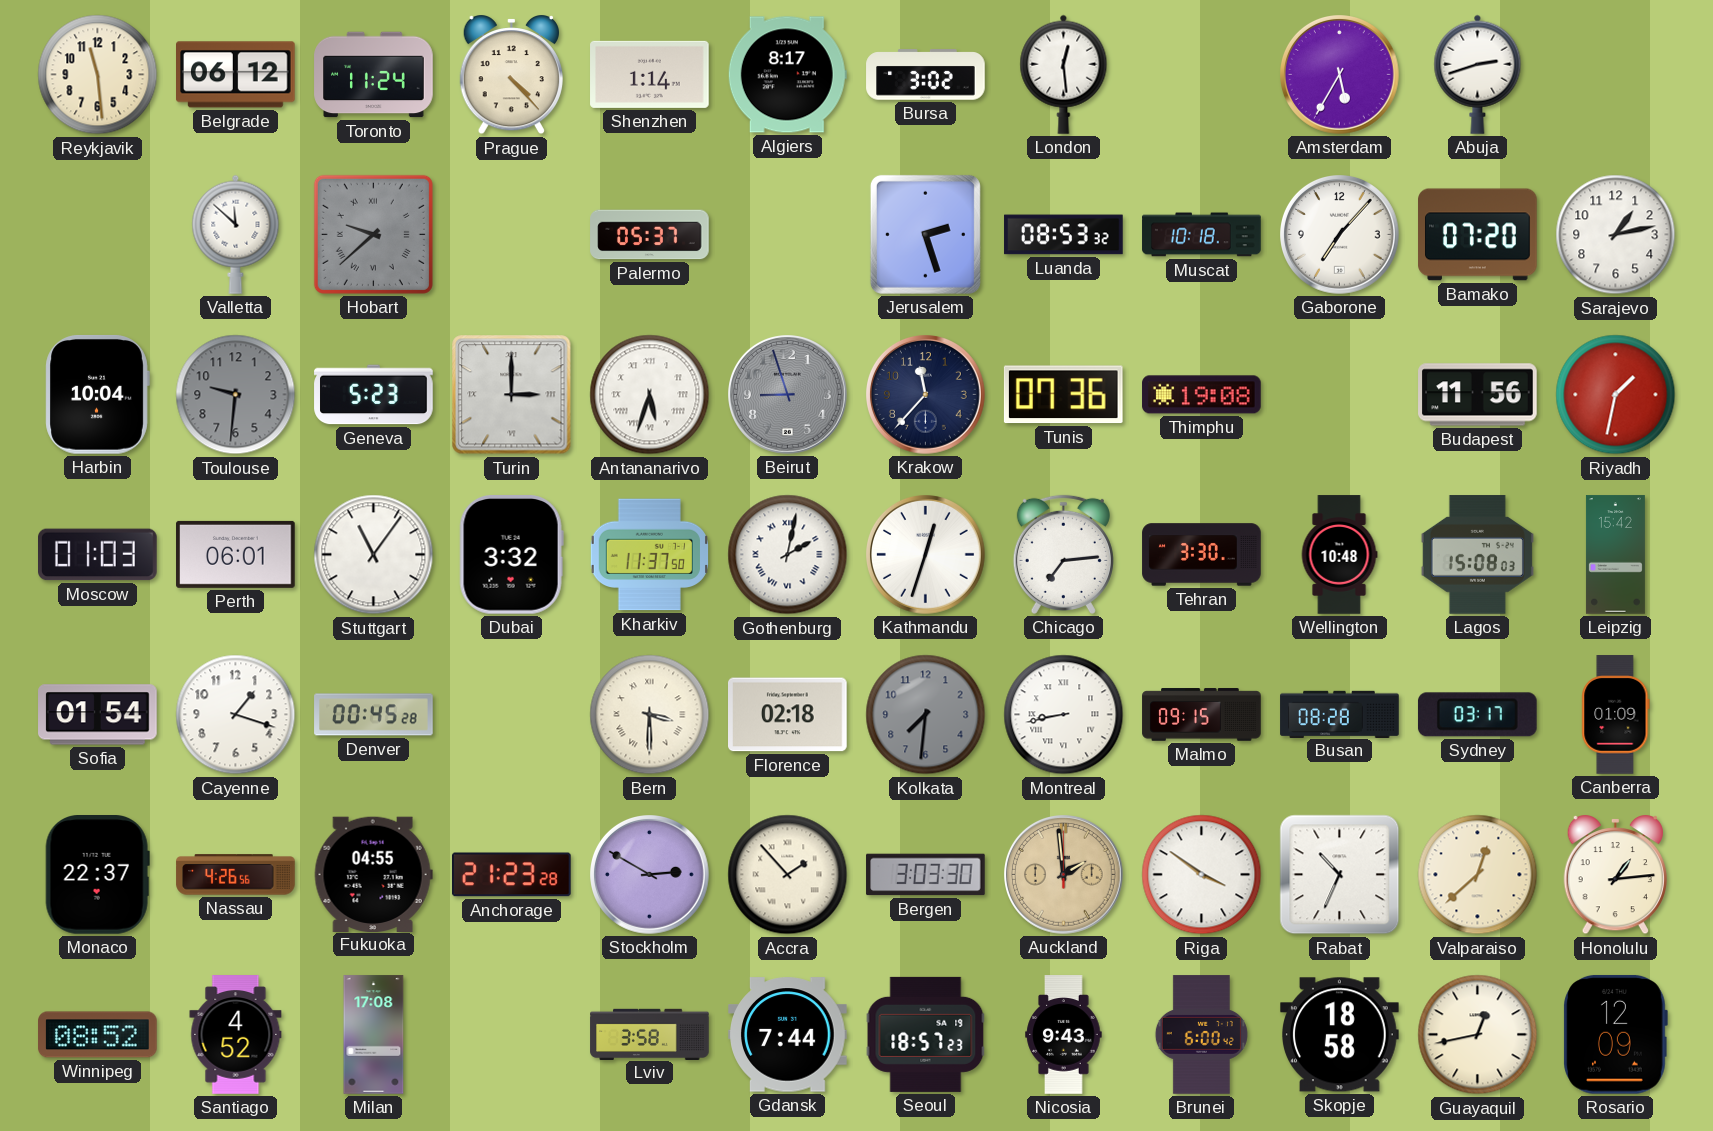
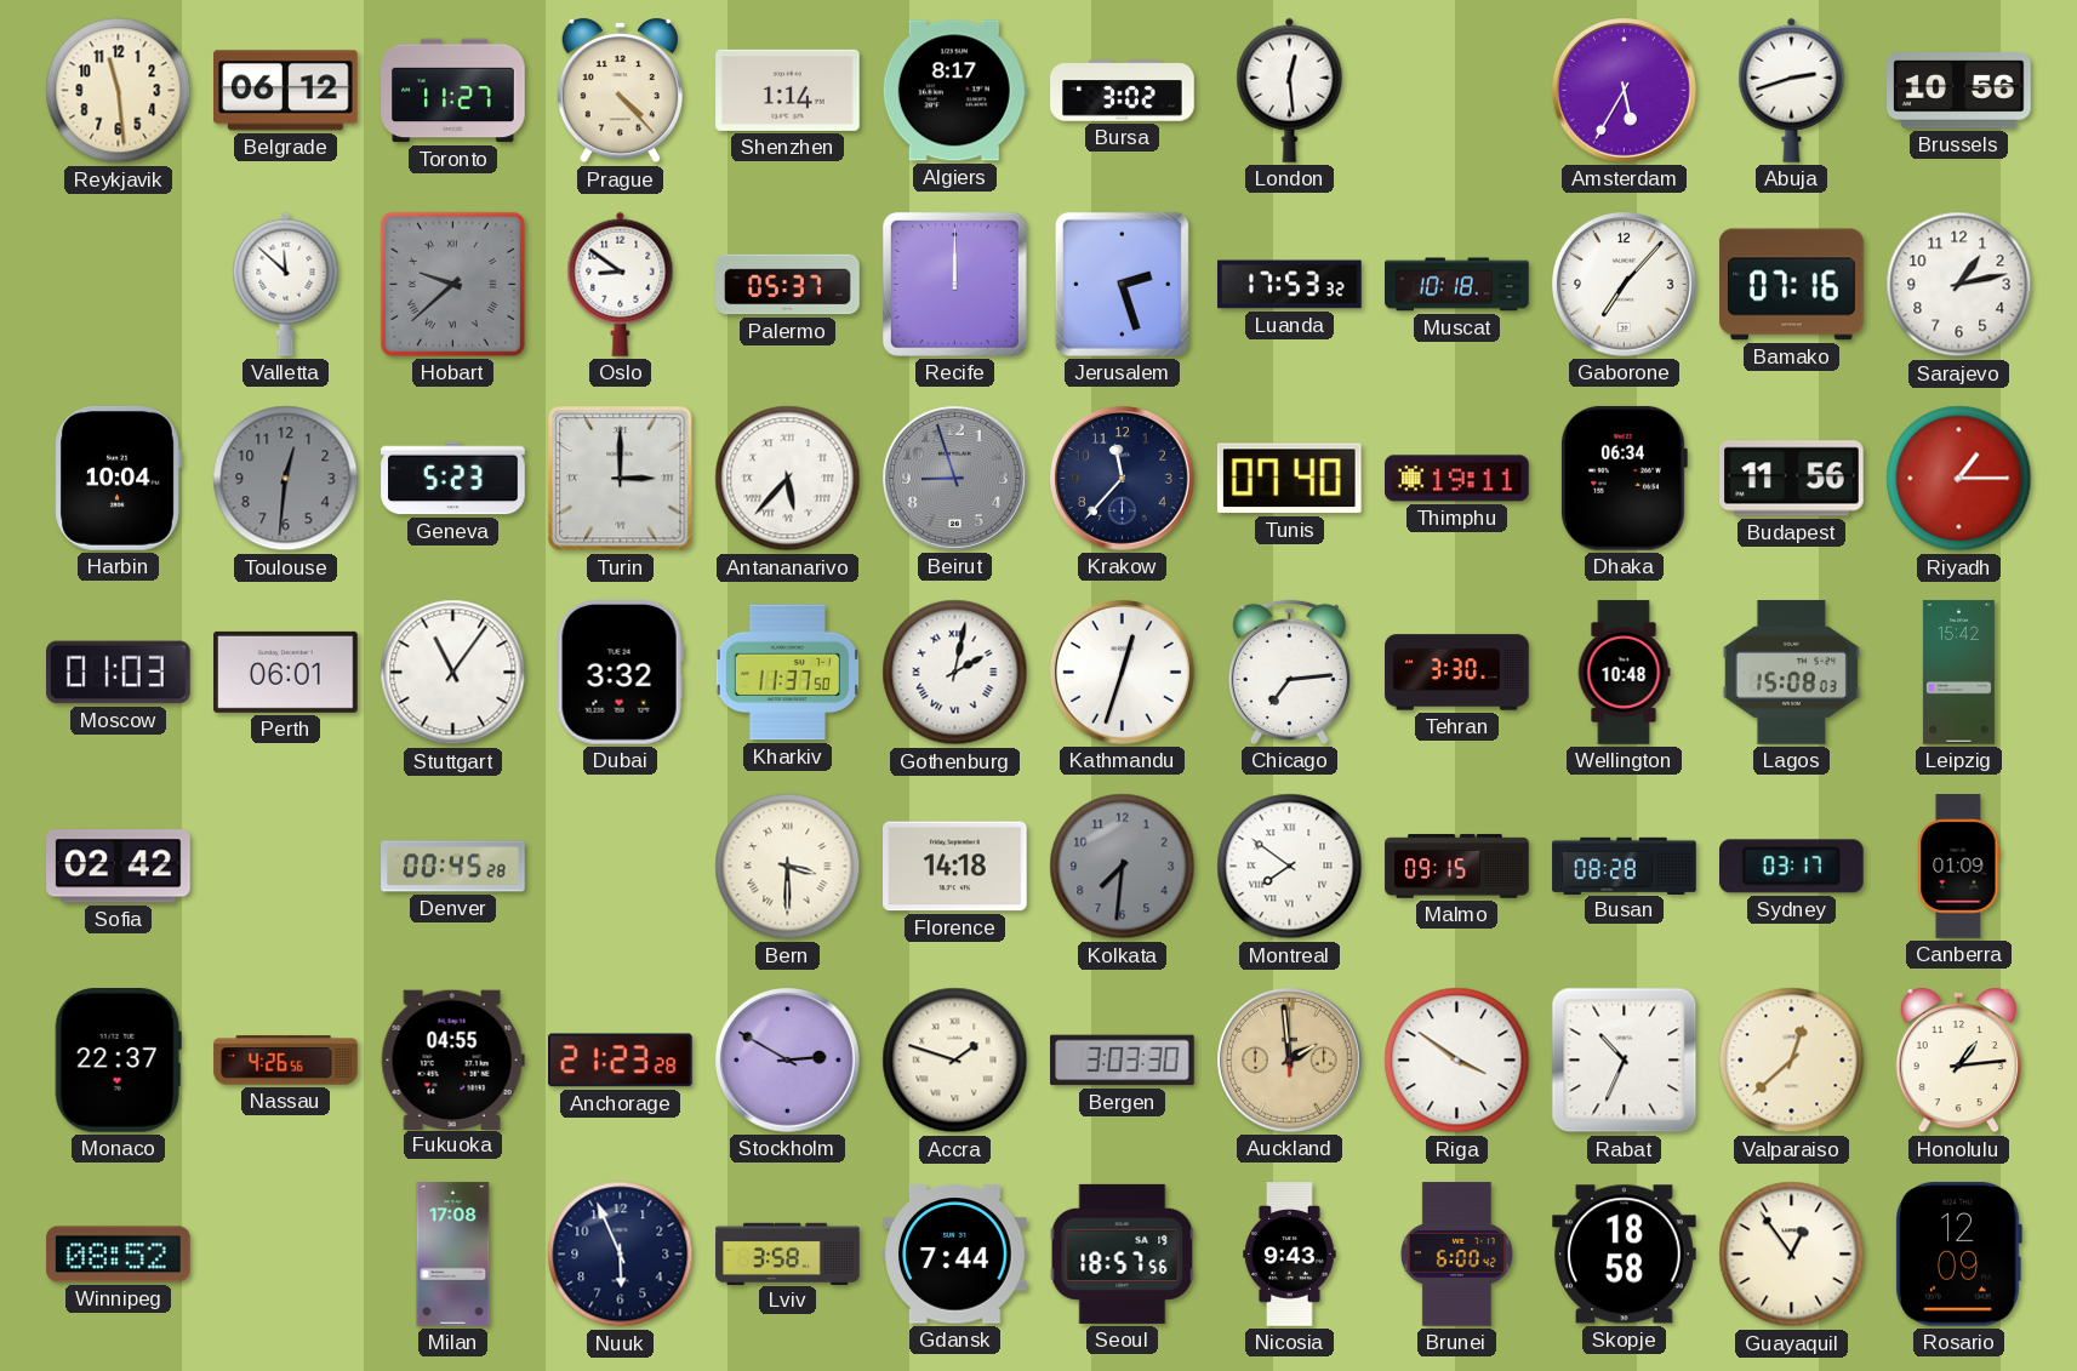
Toronto: 11:24 -> 11:27
Brussels: none -> 10:56
Oslo: none -> 8:51
Recife: none -> 12:00
Luanda: 08:53 -> 17:53
Bamako: 07:20 -> 07:16
Toulouse: 9:31 -> 12:31
Antananarivo: 5:33 -> 5:37
Tunis: 07:36 -> 07:40
Thimphu: 19:08 -> 19:11
Dhaka: none -> 06:34
Riyadh: 1:32 -> 1:15
Sofia: 01:54 -> 02:42
Cayenne: 1:18 -> none
Florence: 02:18 -> 14:18
Montreal: 8:43 -> 7:51
Accra: 1:53 -> 1:48
Santiago: 4:52 -> none
Nuuk: none -> 5:56
Seoul: 18:57:23 -> 18:57:56
Guayaquil: 12:43 -> 12:54
